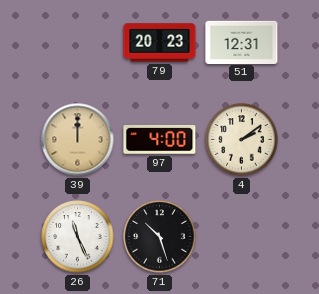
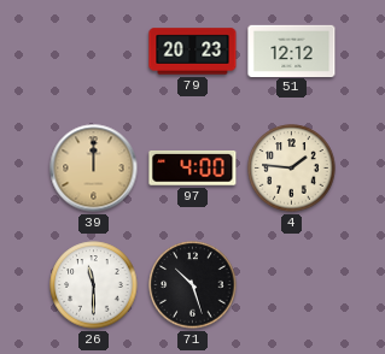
51: 12:31 -> 12:12
4: 2:09 -> 1:46
26: 11:26 -> 11:30
